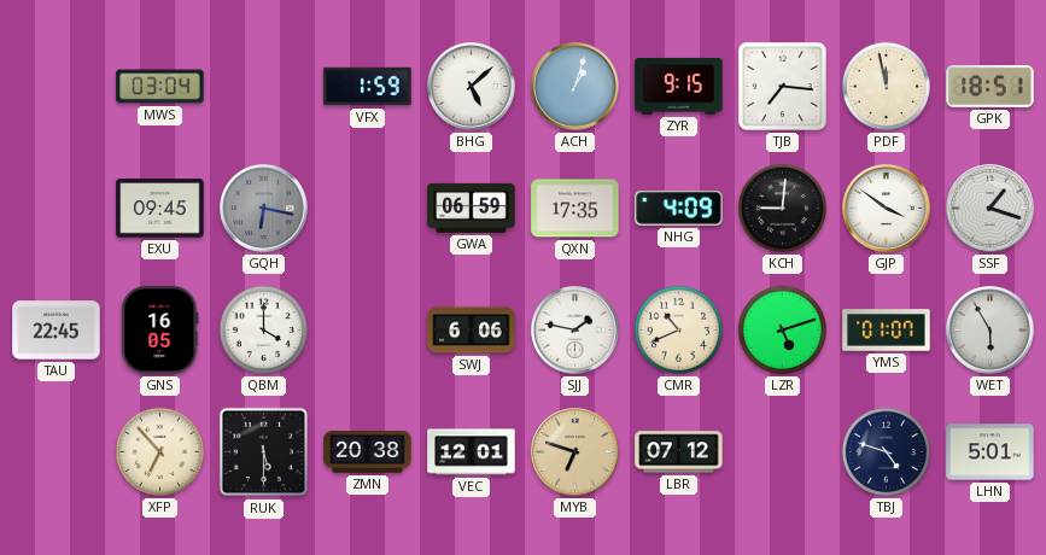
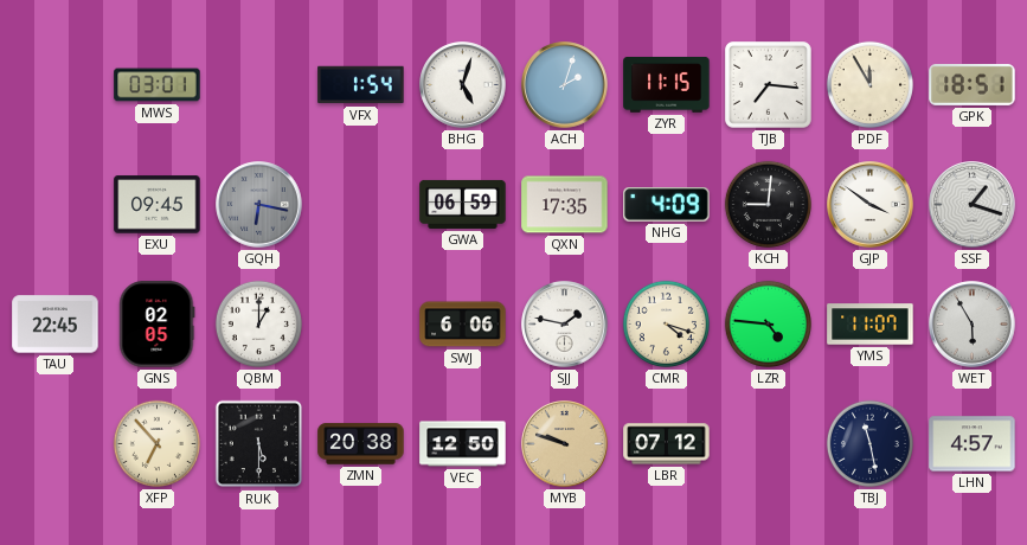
MWS: 03:04 -> 03:01
VFX: 1:59 -> 1:54
BHG: 5:08 -> 5:03
ACH: 1:03 -> 2:03
ZYR: 9:15 -> 11:15
PDF: 11:58 -> 11:55
GNS: 16:05 -> 02:05
QBM: 4:00 -> 1:00
CMR: 10:41 -> 4:18
LZR: 5:12 -> 4:46
YMS: 01:07 -> 11:07
VEC: 12:01 -> 12:50
MYB: 6:48 -> 9:48
TBJ: 4:48 -> 11:28
LHN: 5:01 -> 4:57
